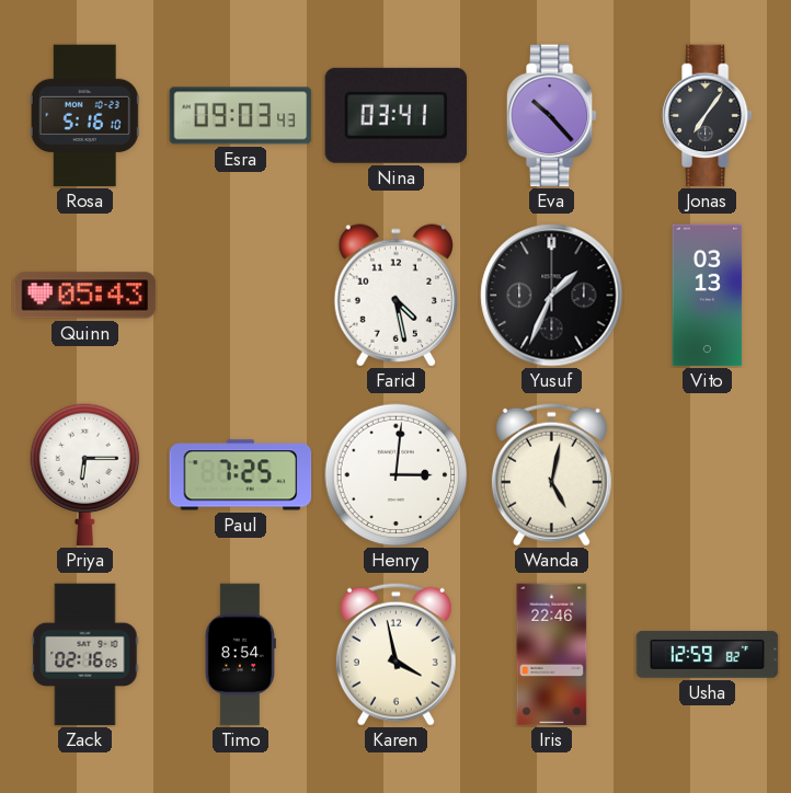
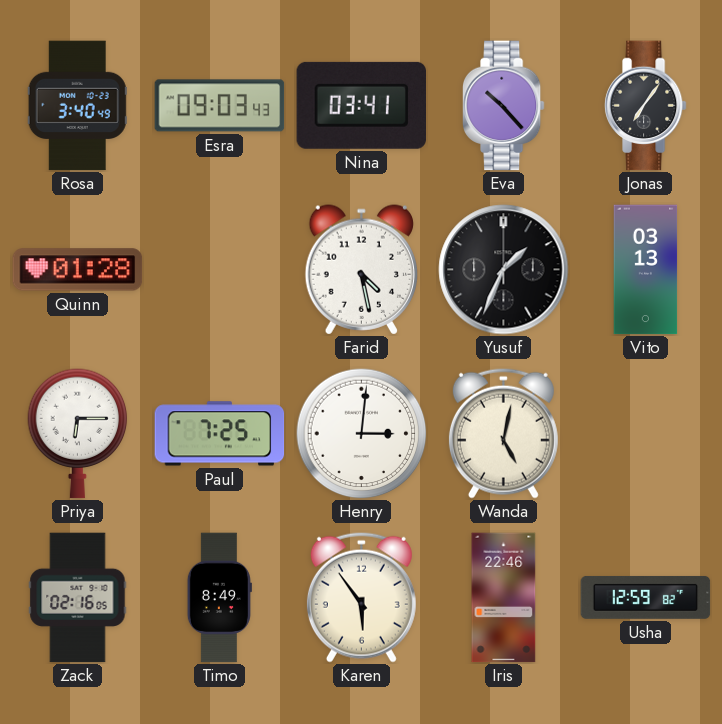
Rosa: 5:16 -> 3:40
Quinn: 05:43 -> 01:28
Timo: 8:54 -> 8:49
Karen: 3:58 -> 5:54
